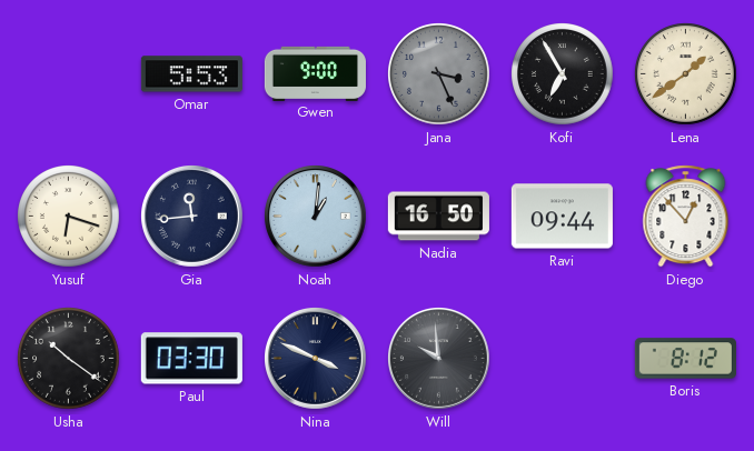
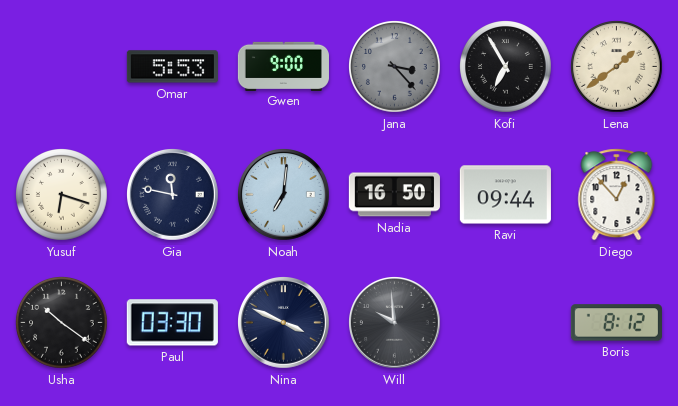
Jana: 3:26 -> 3:23
Gia: 11:44 -> 11:47
Noah: 1:01 -> 7:01
